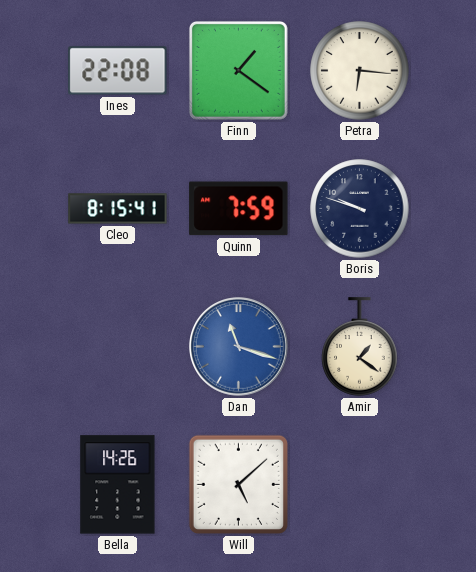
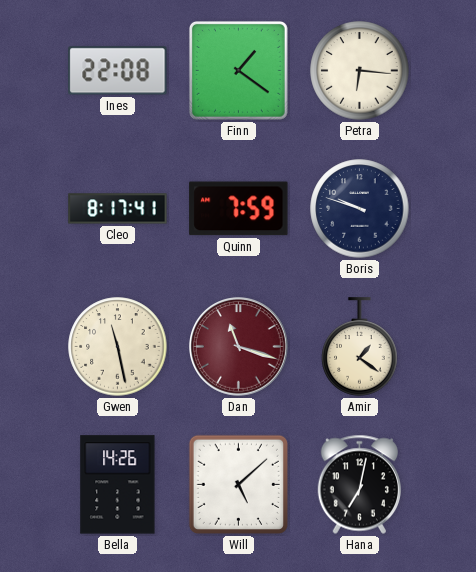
Cleo: 8:15 -> 8:17
Gwen: none -> 11:28
Dan dial: blue -> burgundy
Hana: none -> 7:02
